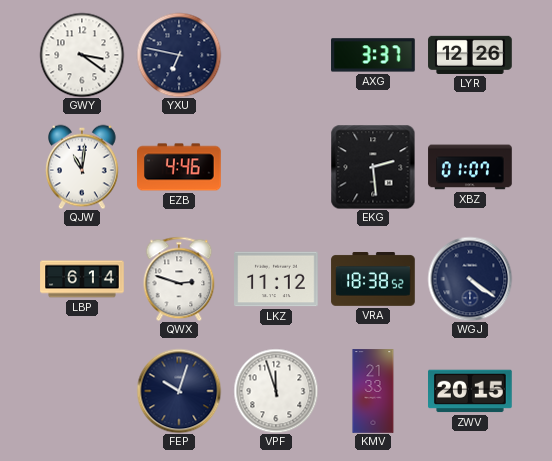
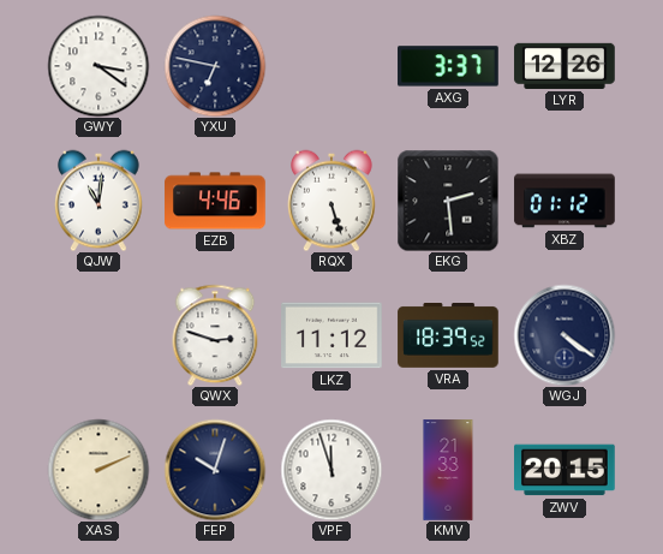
RQX: none -> 5:27
XBZ: 01:07 -> 01:12
LBP: 6:14 -> none
VRA: 18:38 -> 18:39
XAS: none -> 2:11
